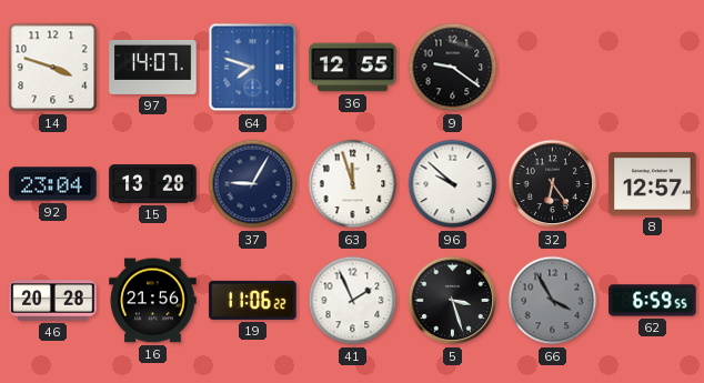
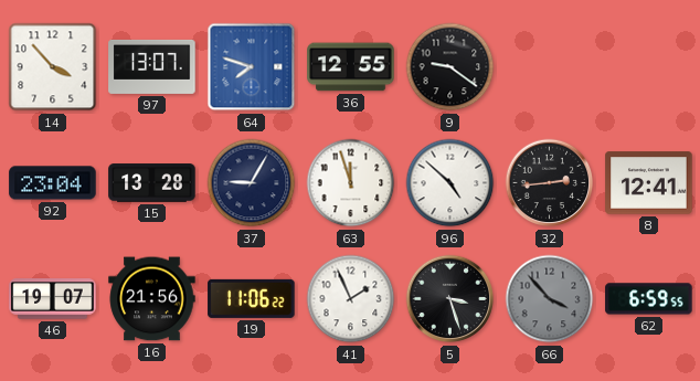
14: 3:48 -> 3:53
97: 14:07 -> 13:07
96: 9:52 -> 4:52
32: 6:24 -> 2:44
8: 12:57 -> 12:41
46: 20:28 -> 19:07
66: 3:55 -> 3:53
